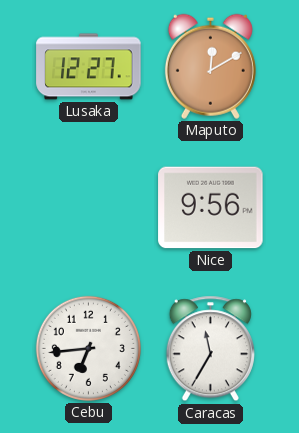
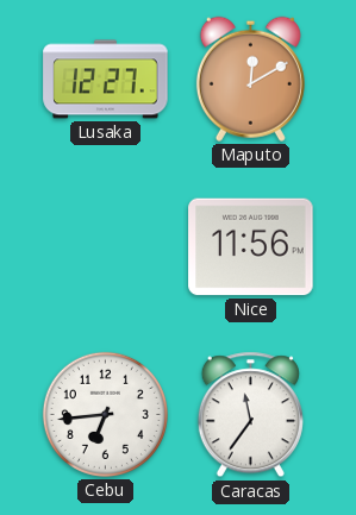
Nice: 9:56 -> 11:56
Caracas: 11:35 -> 11:36
